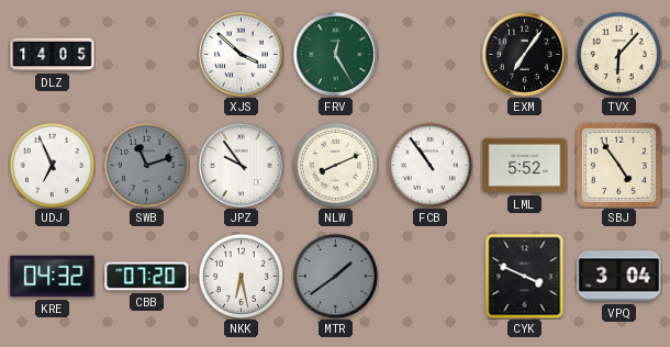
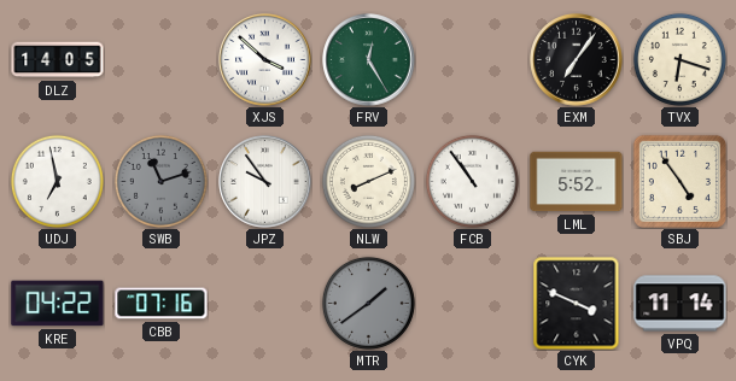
TVX: 6:07 -> 6:18
UDJ: 6:56 -> 6:58
KRE: 04:32 -> 04:22
CBB: 07:20 -> 07:16
NKK: 6:28 -> none
VPQ: 3:04 -> 11:14
